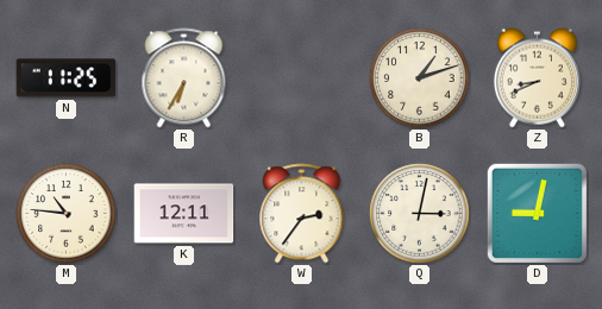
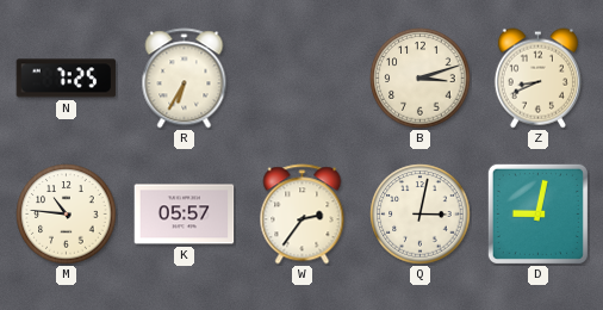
N: 11:25 -> 7:25
B: 1:12 -> 3:12
K: 12:11 -> 05:57
